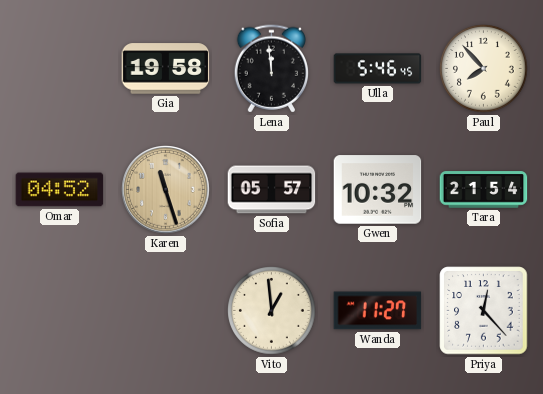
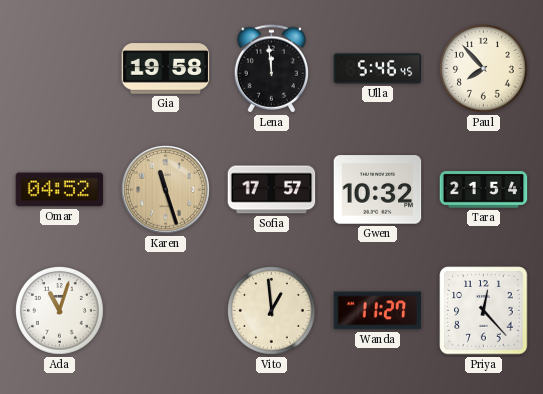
Sofia: 05:57 -> 17:57
Ada: none -> 11:03
